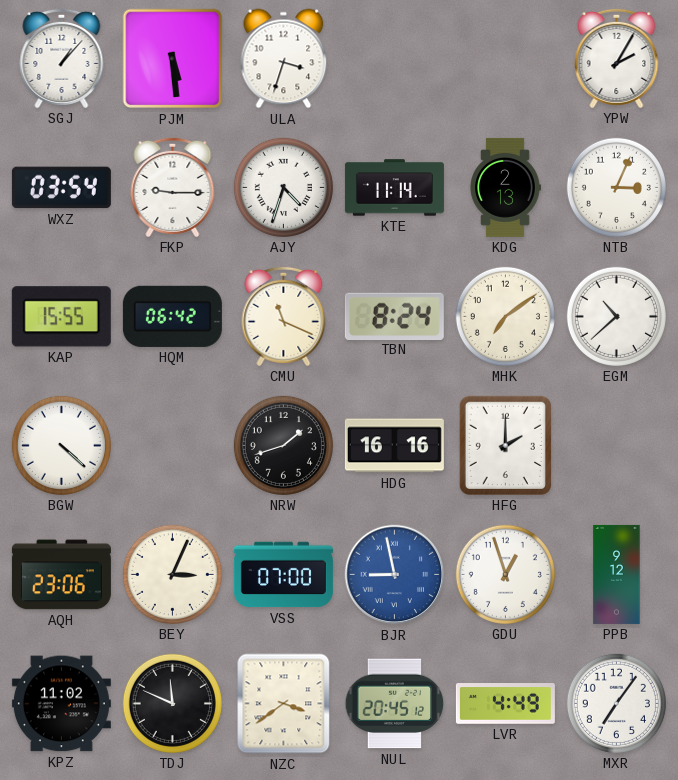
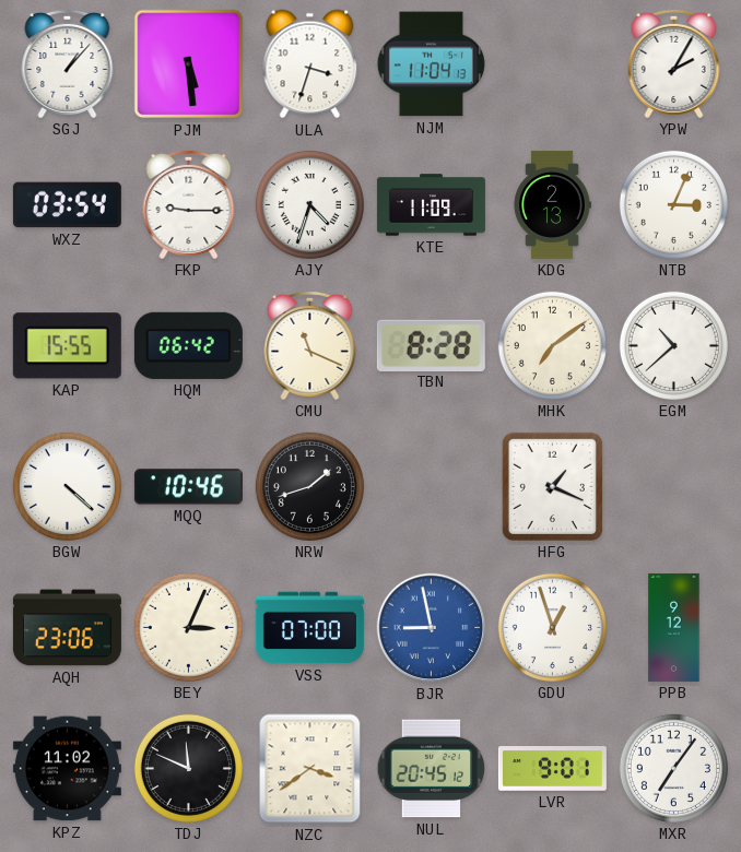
NJM: none -> 11:04
KTE: 11:14 -> 11:09
TBN: 8:24 -> 8:28
MQQ: none -> 10:46
HDG: 16:16 -> none
HFG: 2:00 -> 1:19
LVR: 4:49 -> 9:01
